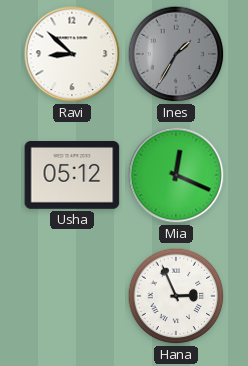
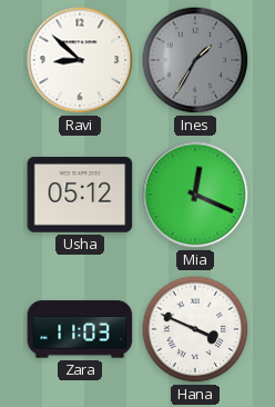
Zara: none -> 11:03
Hana: 2:56 -> 3:49
